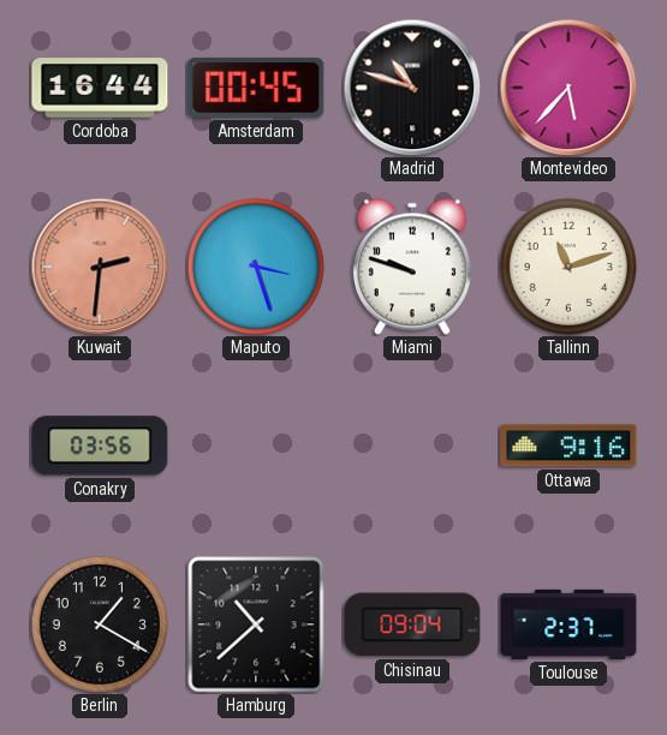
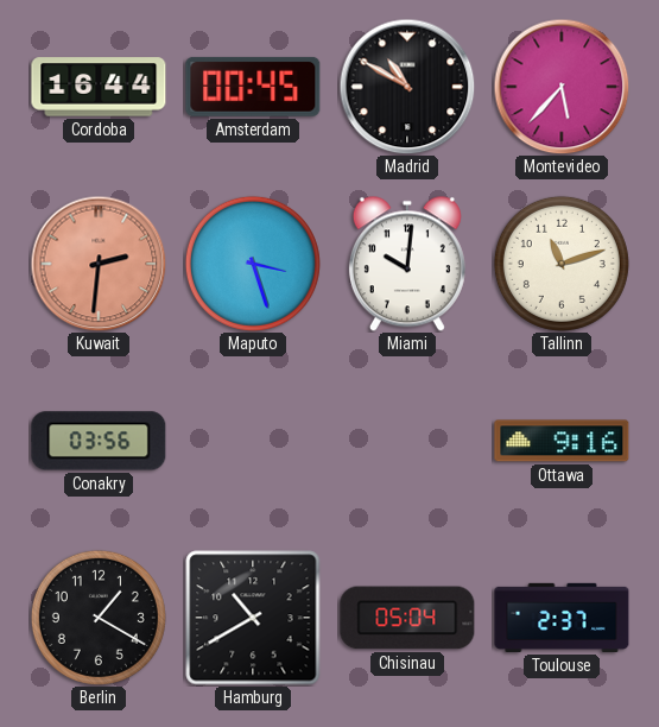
Madrid: 10:48 -> 10:50
Miami: 9:48 -> 10:01
Hamburg: 10:38 -> 10:40
Chisinau: 09:04 -> 05:04
